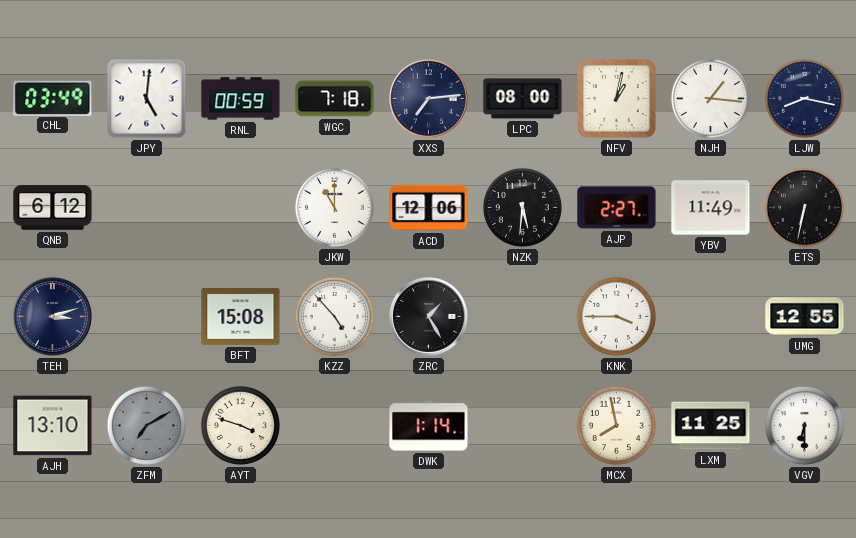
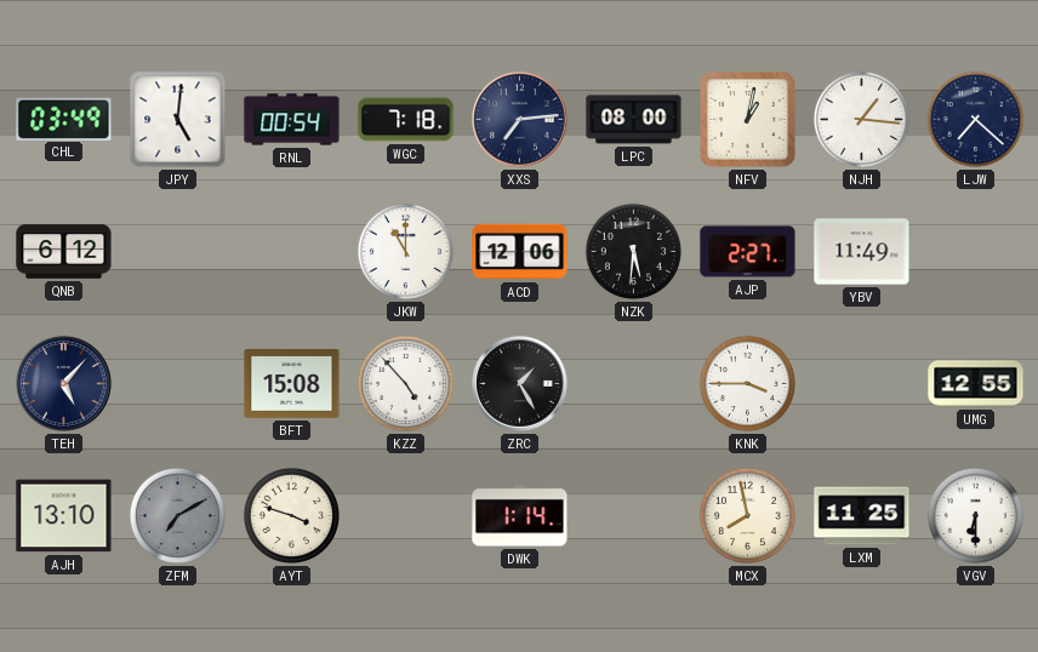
RNL: 00:59 -> 00:54
LJW: 8:17 -> 7:22
ETS: 6:32 -> none
TEH: 3:12 -> 5:07
